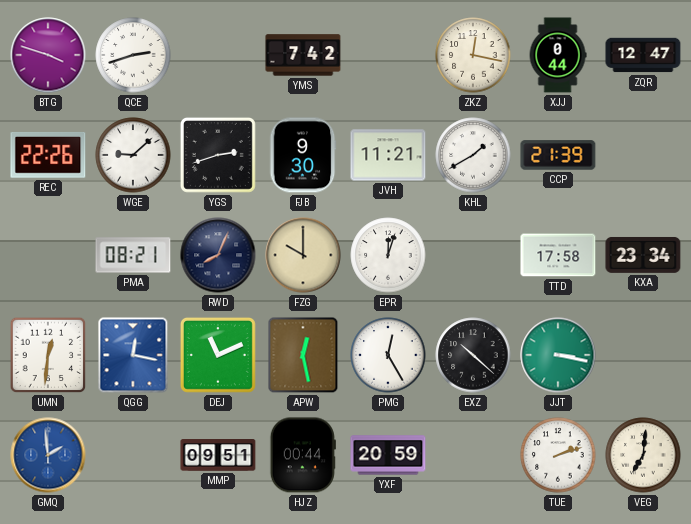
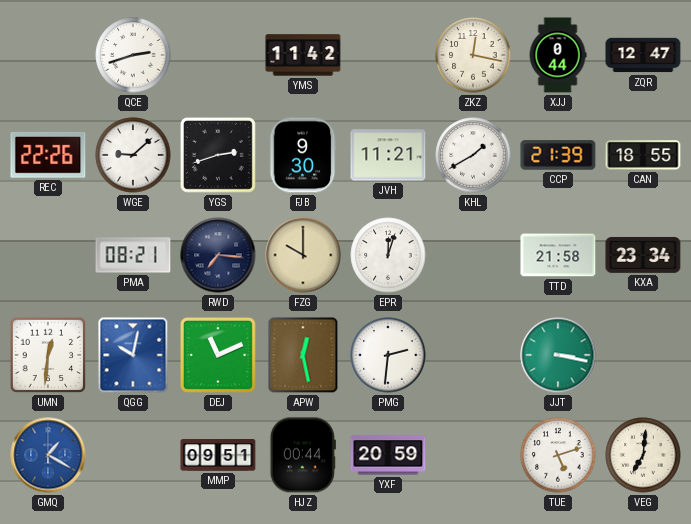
BTG: 3:48 -> none
YMS: 7:42 -> 11:42
CAN: none -> 18:55
RWD: 8:04 -> 7:16
TTD: 17:58 -> 21:58
QGG: 12:17 -> 10:02
PMG: 12:25 -> 2:31
EXZ: 10:22 -> none
GMQ: 1:59 -> 1:20
TUE: 2:12 -> 5:12
